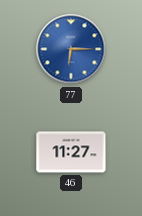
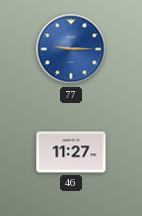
77: 6:15 -> 9:15
